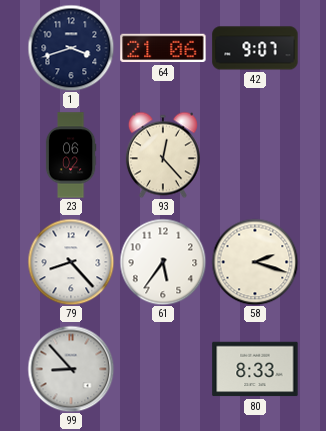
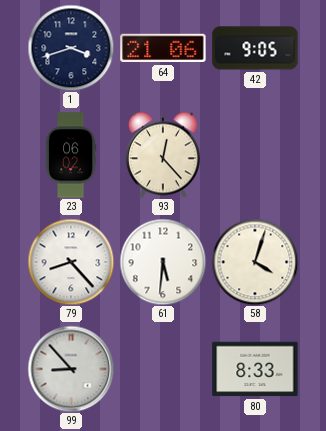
42: 9:07 -> 9:05
61: 5:36 -> 5:31
58: 2:18 -> 4:03
